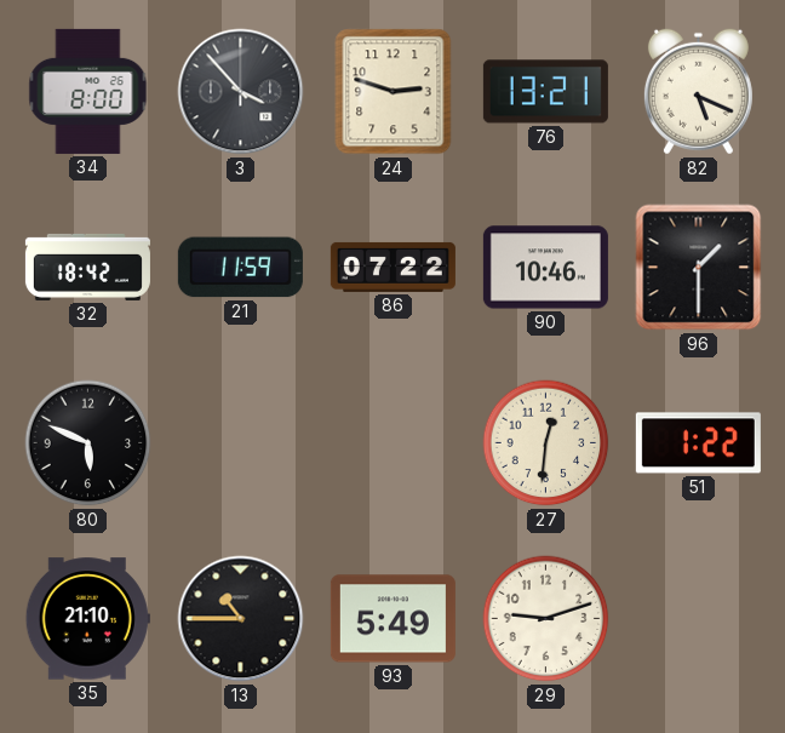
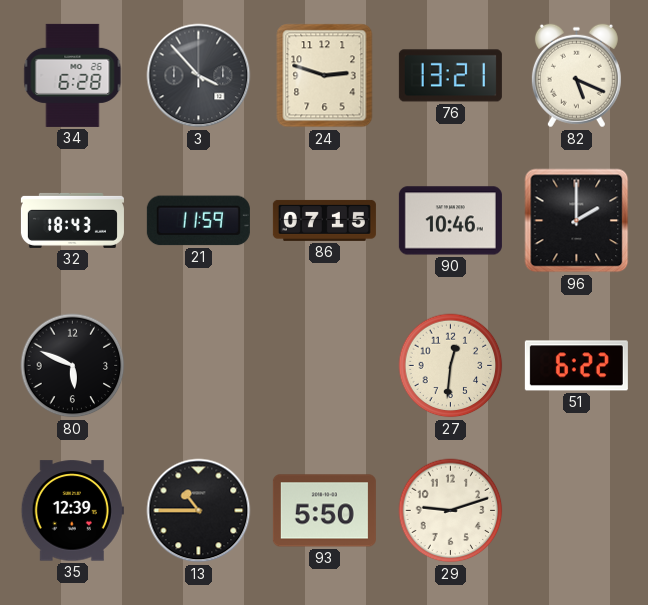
34: 8:00 -> 6:28
32: 18:42 -> 18:43
86: 07:22 -> 07:15
96: 1:30 -> 2:00
51: 1:22 -> 6:22
35: 21:10 -> 12:39
93: 5:49 -> 5:50
